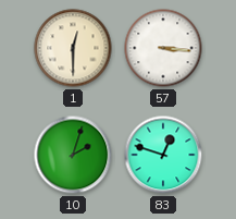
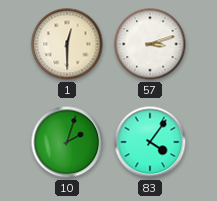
57: 3:16 -> 3:12
83: 12:48 -> 4:06
